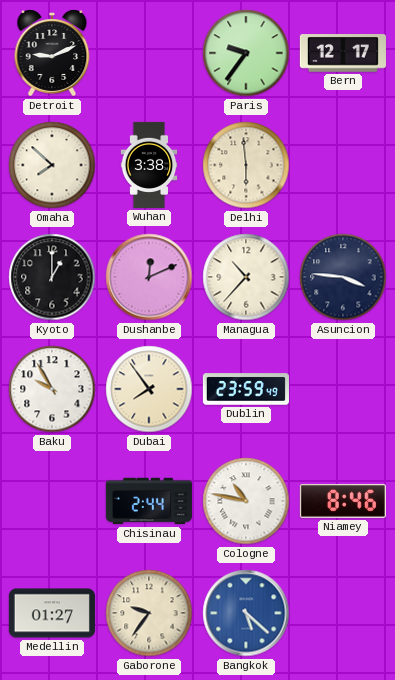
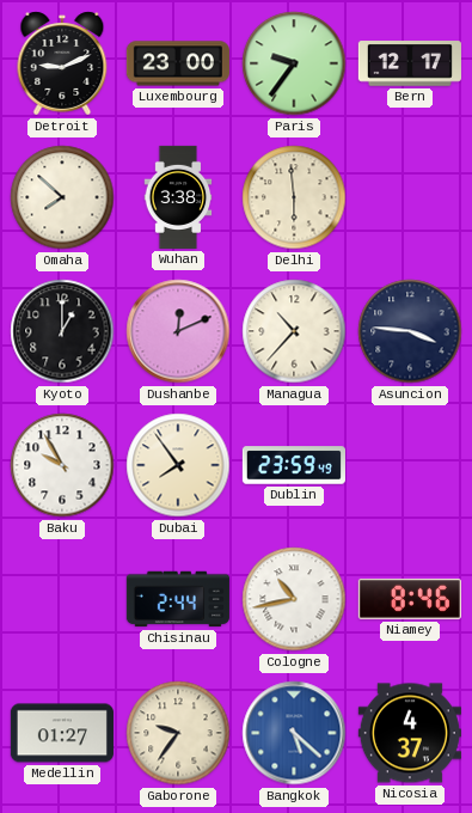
Luxembourg: none -> 23:00
Cologne: 10:47 -> 10:43
Nicosia: none -> 4:37
